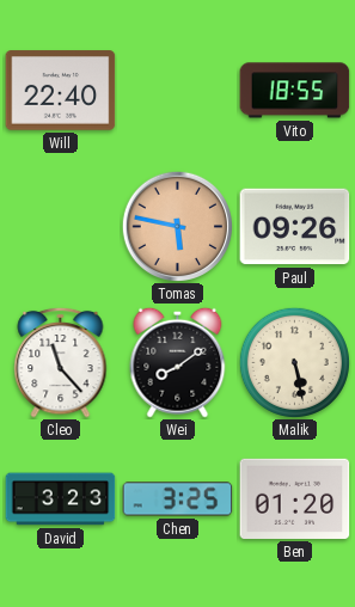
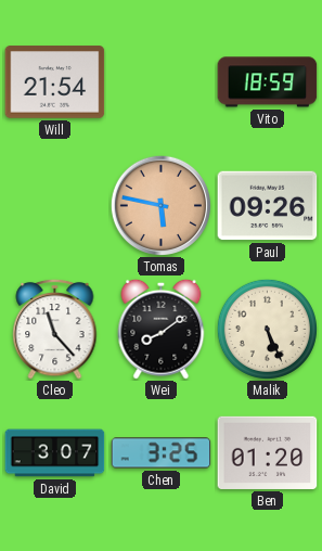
Will: 22:40 -> 21:54
Vito: 18:55 -> 18:59
Malik: 5:28 -> 5:26
David: 3:23 -> 3:07
